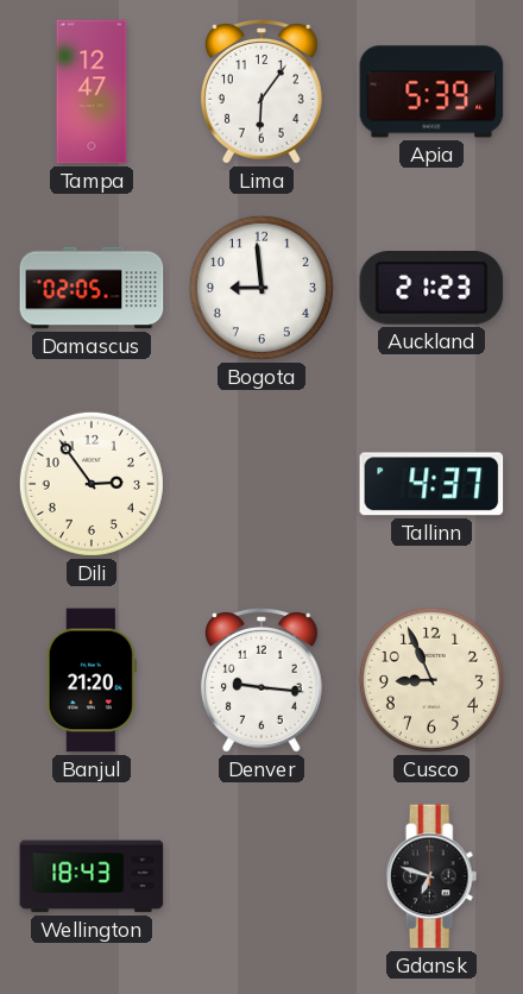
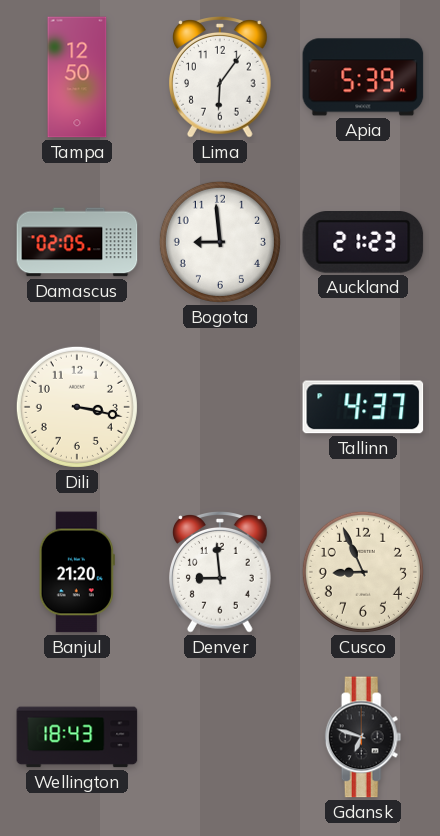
Tampa: 12:47 -> 12:50
Dili: 2:54 -> 3:17
Denver: 9:16 -> 8:59
